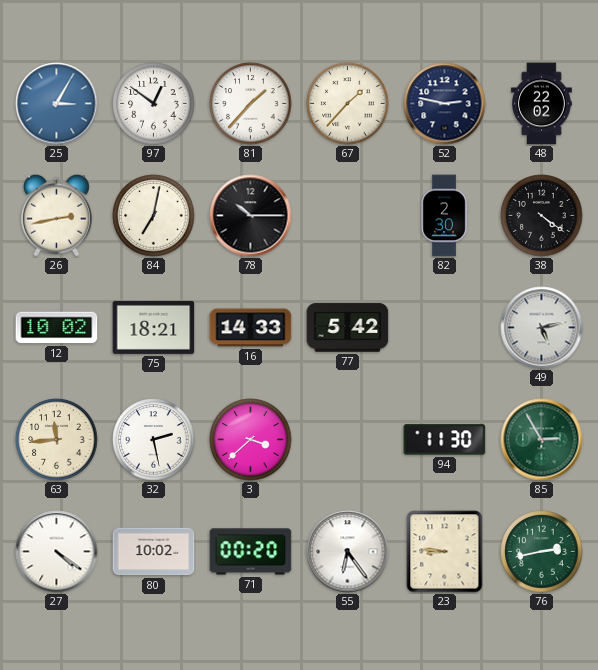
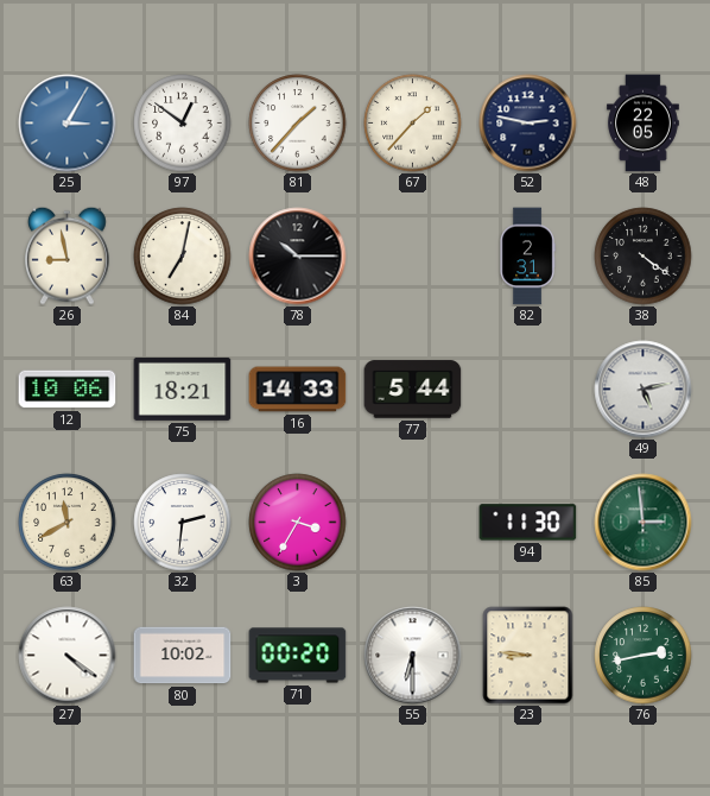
48: 22:02 -> 22:05
26: 2:43 -> 8:58
82: 2:30 -> 2:31
12: 10:02 -> 10:06
77: 5:42 -> 5:44
63: 11:44 -> 11:40
32: 2:28 -> 2:31
3: 3:38 -> 3:35
85: 2:55 -> 2:59
55: 6:24 -> 6:30
